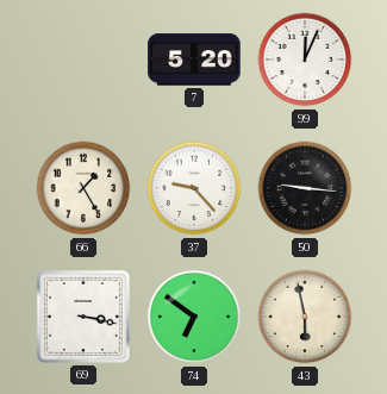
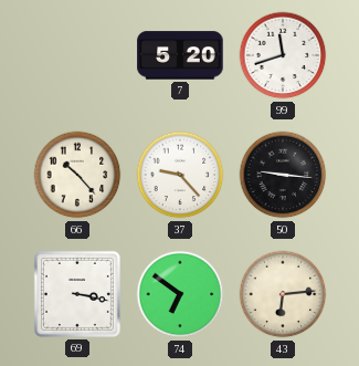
99: 12:04 -> 11:42
66: 1:25 -> 10:23
43: 5:58 -> 6:14
